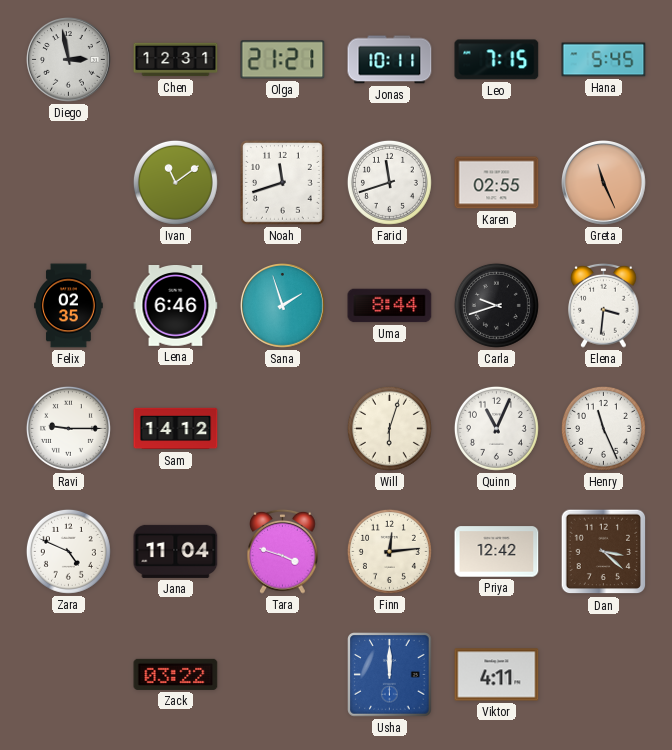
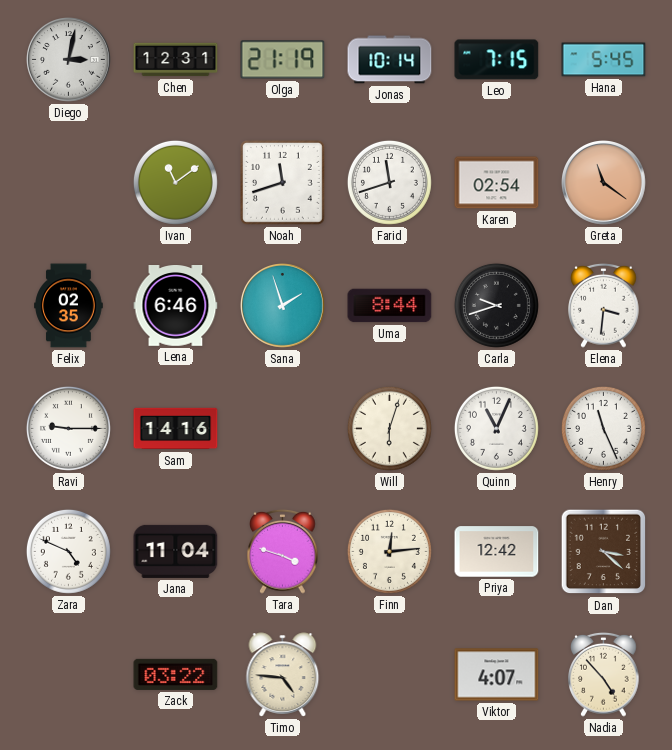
Diego: 2:58 -> 3:02
Olga: 21:21 -> 21:19
Jonas: 10:11 -> 10:14
Karen: 02:55 -> 02:54
Greta: 11:26 -> 11:21
Sam: 14:12 -> 14:16
Timo: none -> 4:46
Usha: 12:00 -> none
Viktor: 4:11 -> 4:07
Nadia: none -> 4:53
